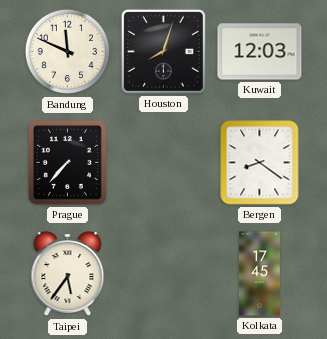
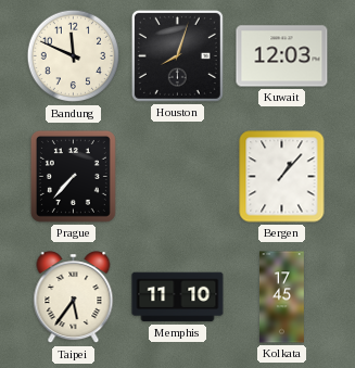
Bergen: 8:21 -> 1:07
Memphis: none -> 11:10
